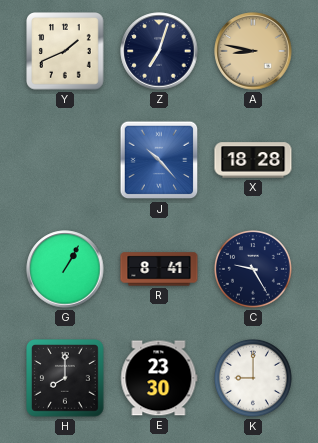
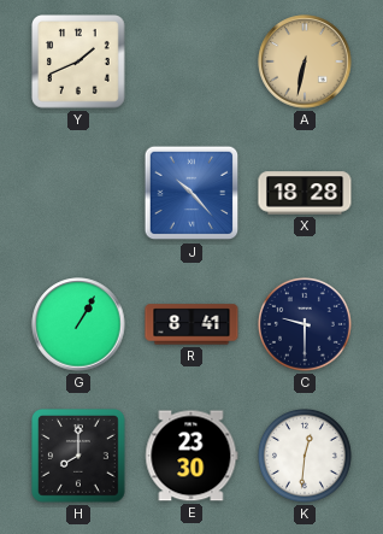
Z: 7:03 -> none
A: 8:47 -> 6:32
C: 9:25 -> 9:30
K: 9:00 -> 12:31
